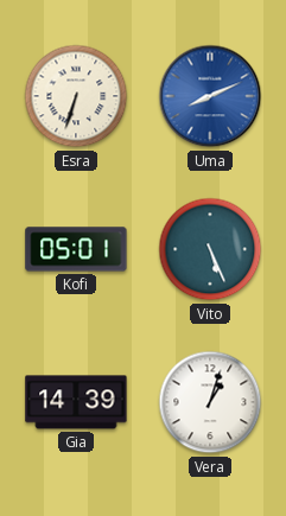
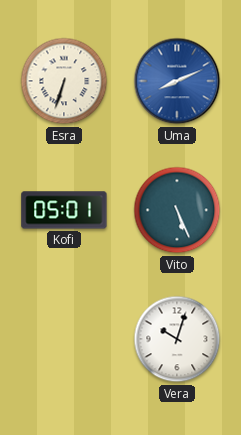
Gia: 14:39 -> none
Vera: 1:03 -> 10:03
